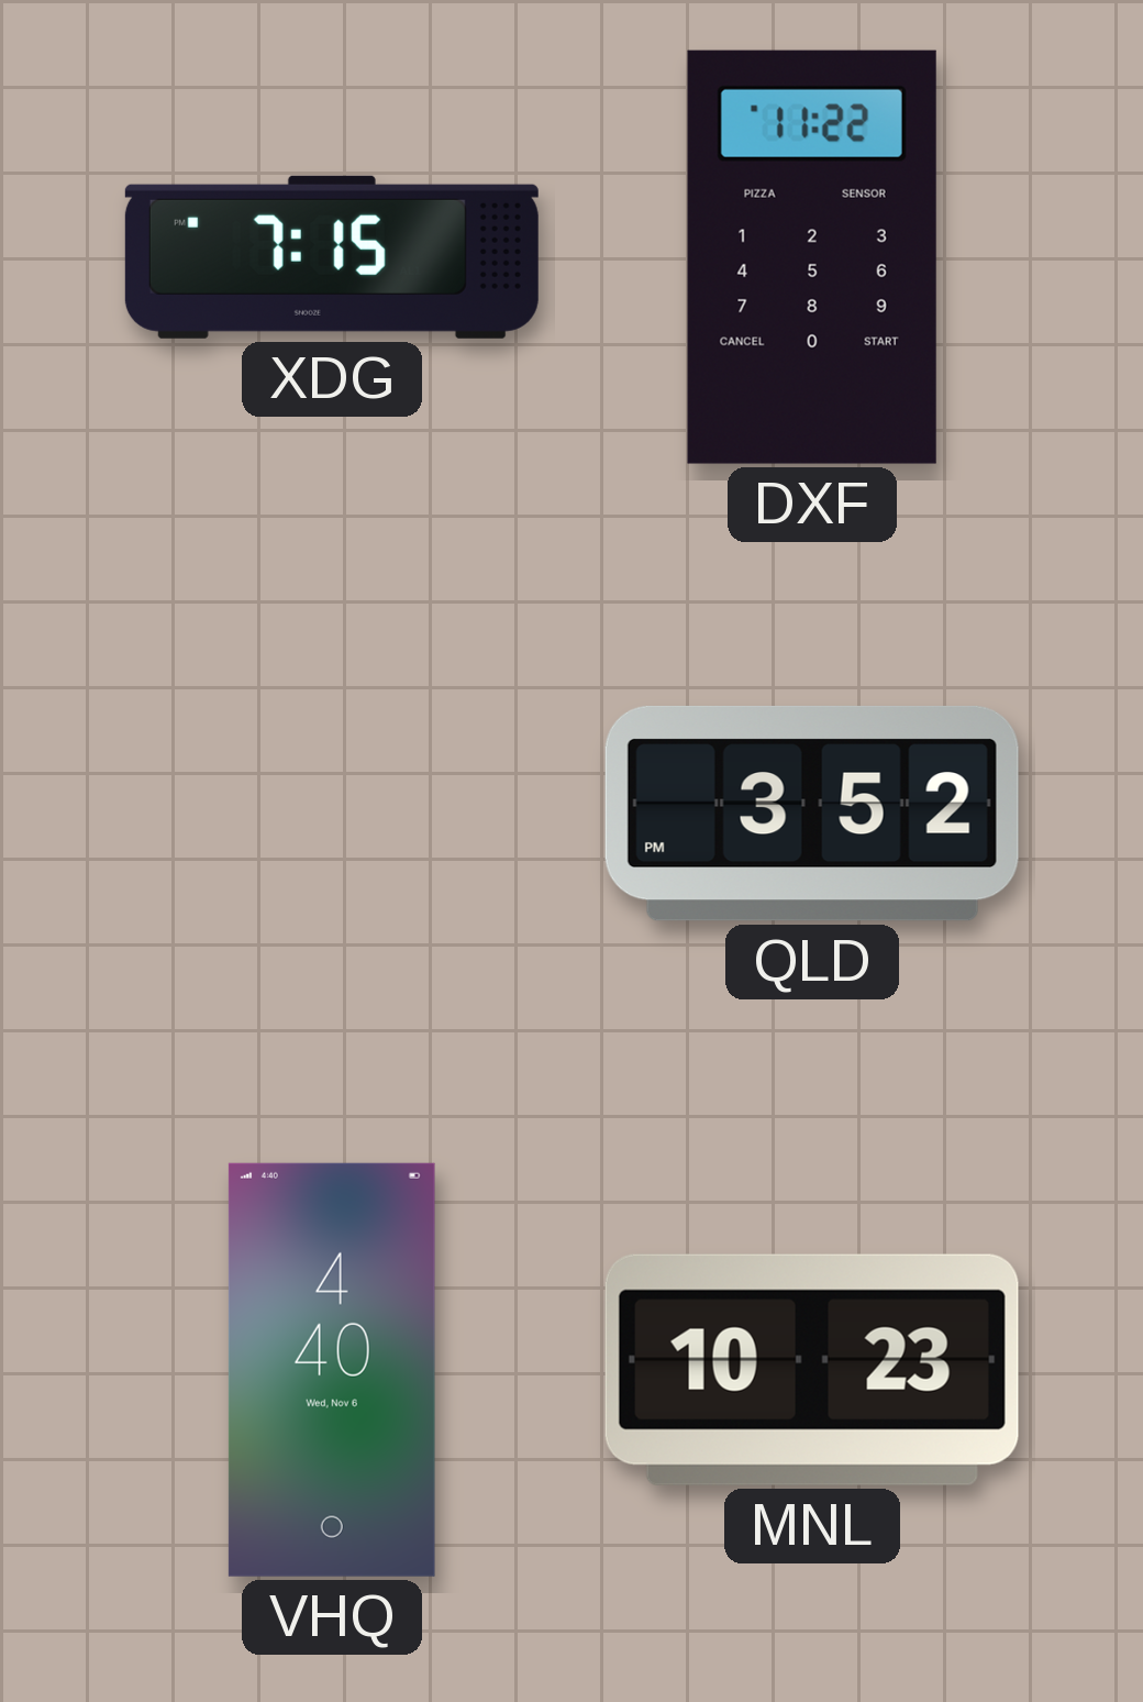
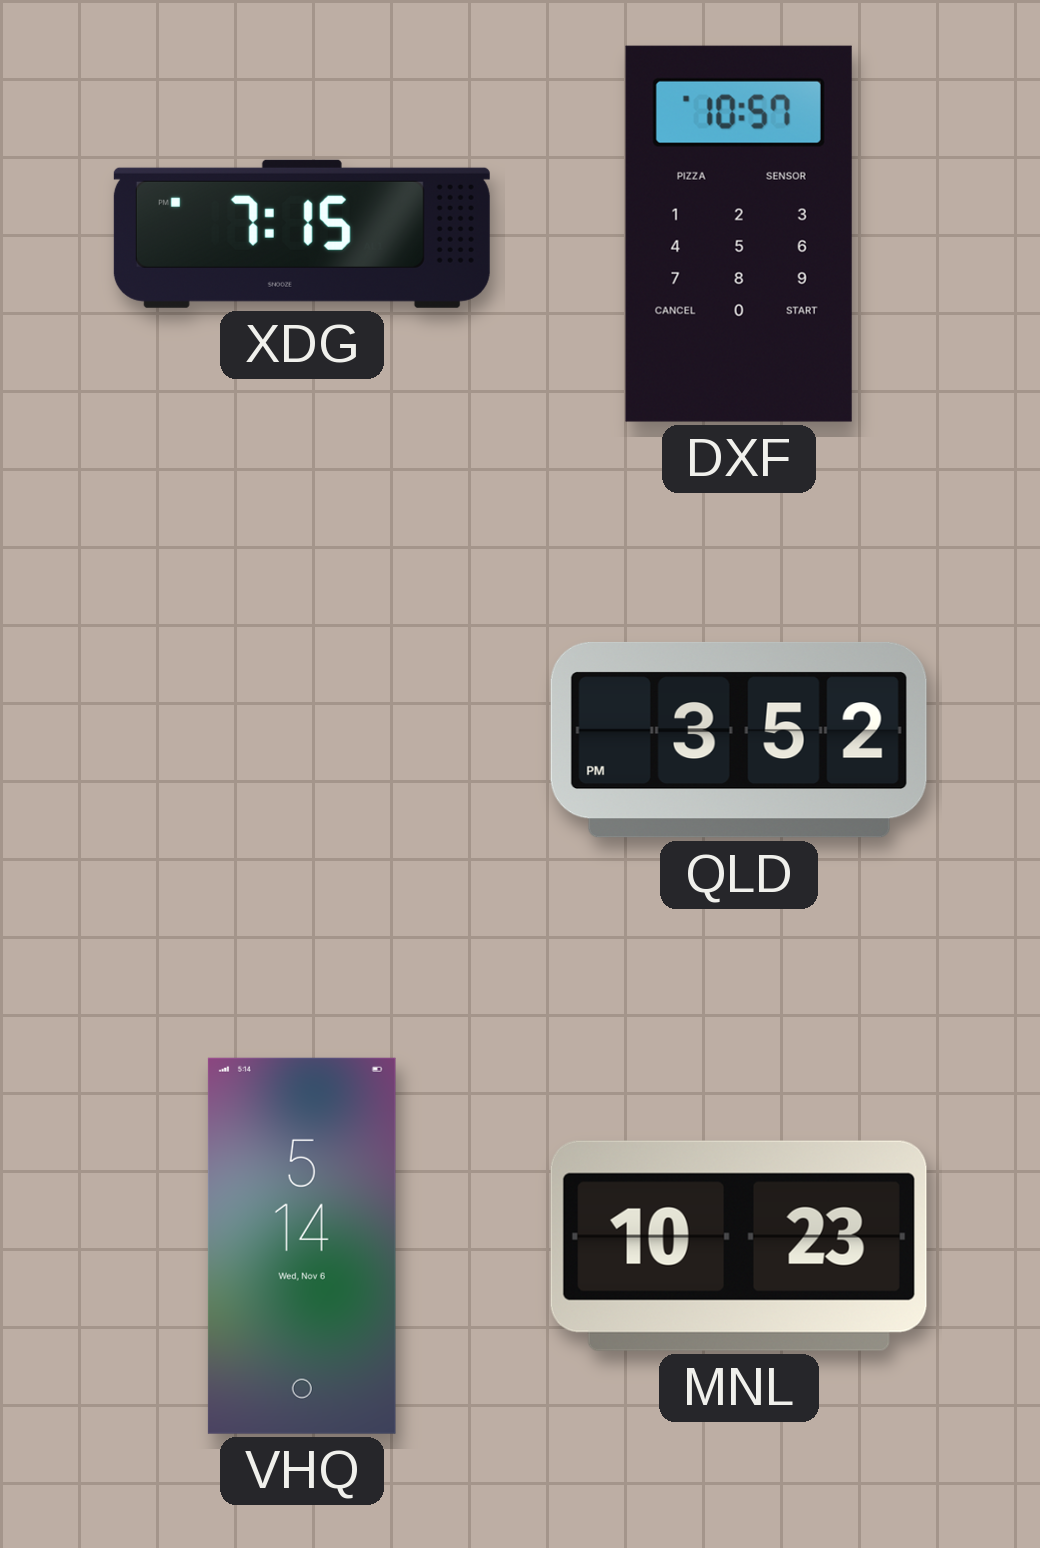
DXF: 11:22 -> 10:57
VHQ: 4:40 -> 5:14
